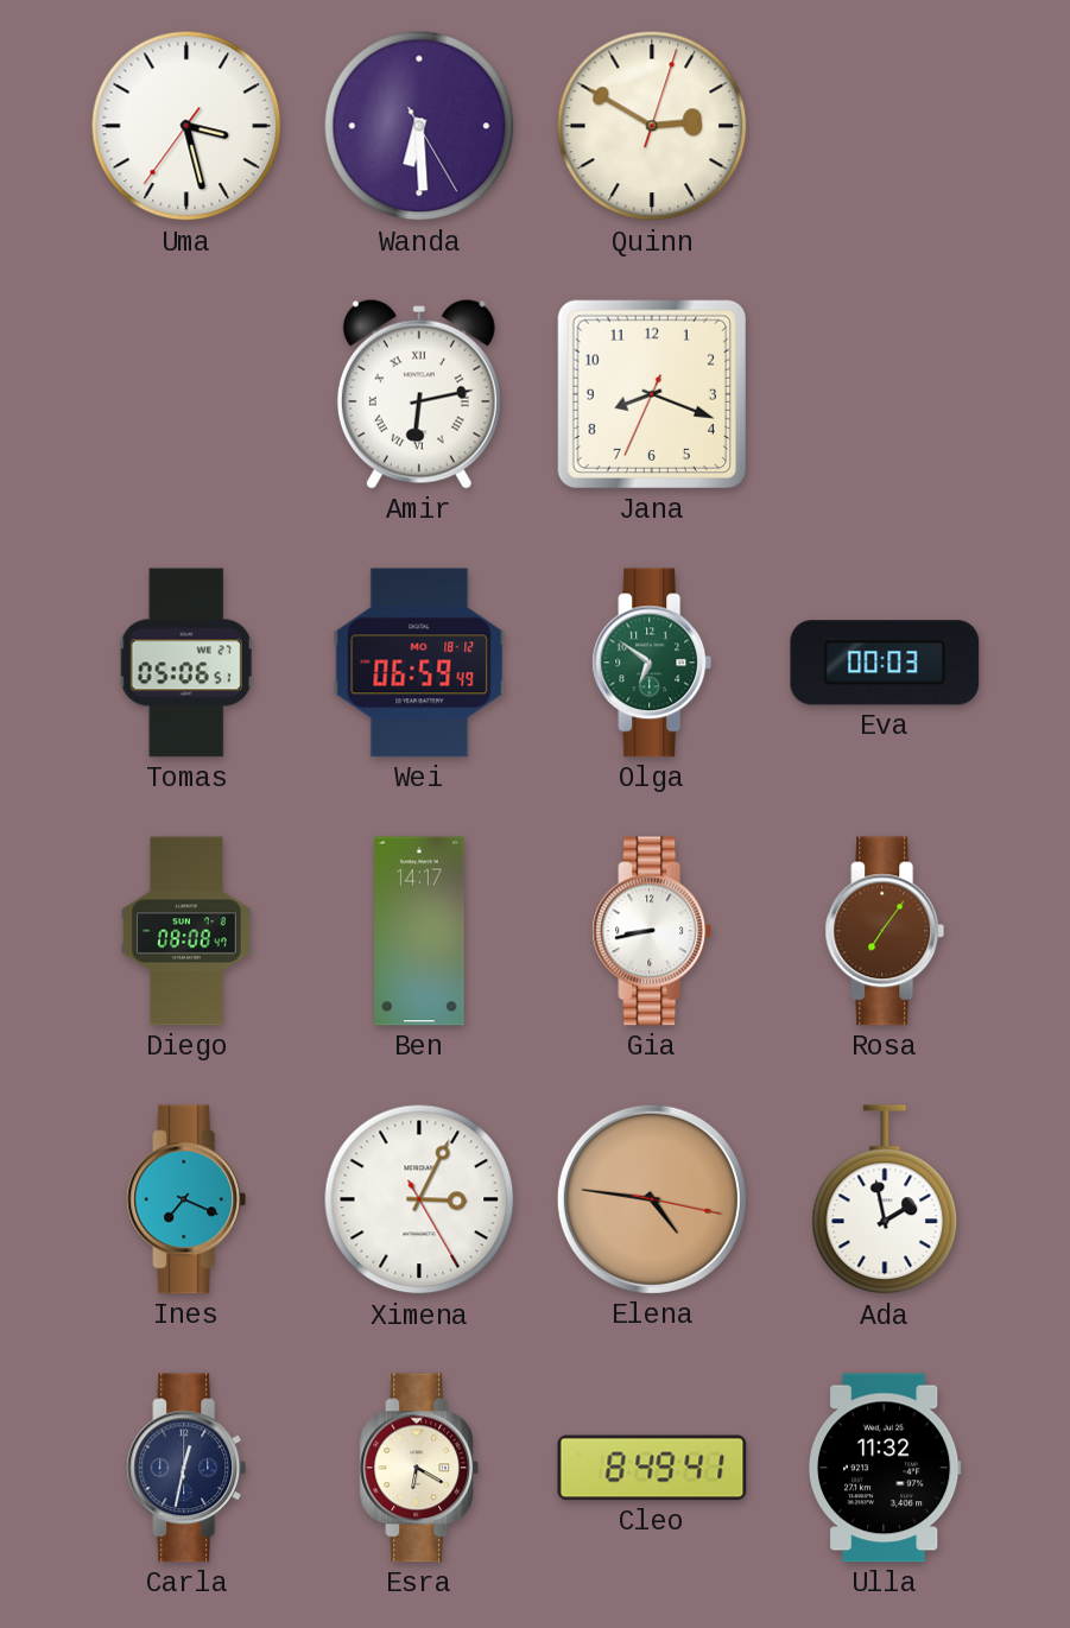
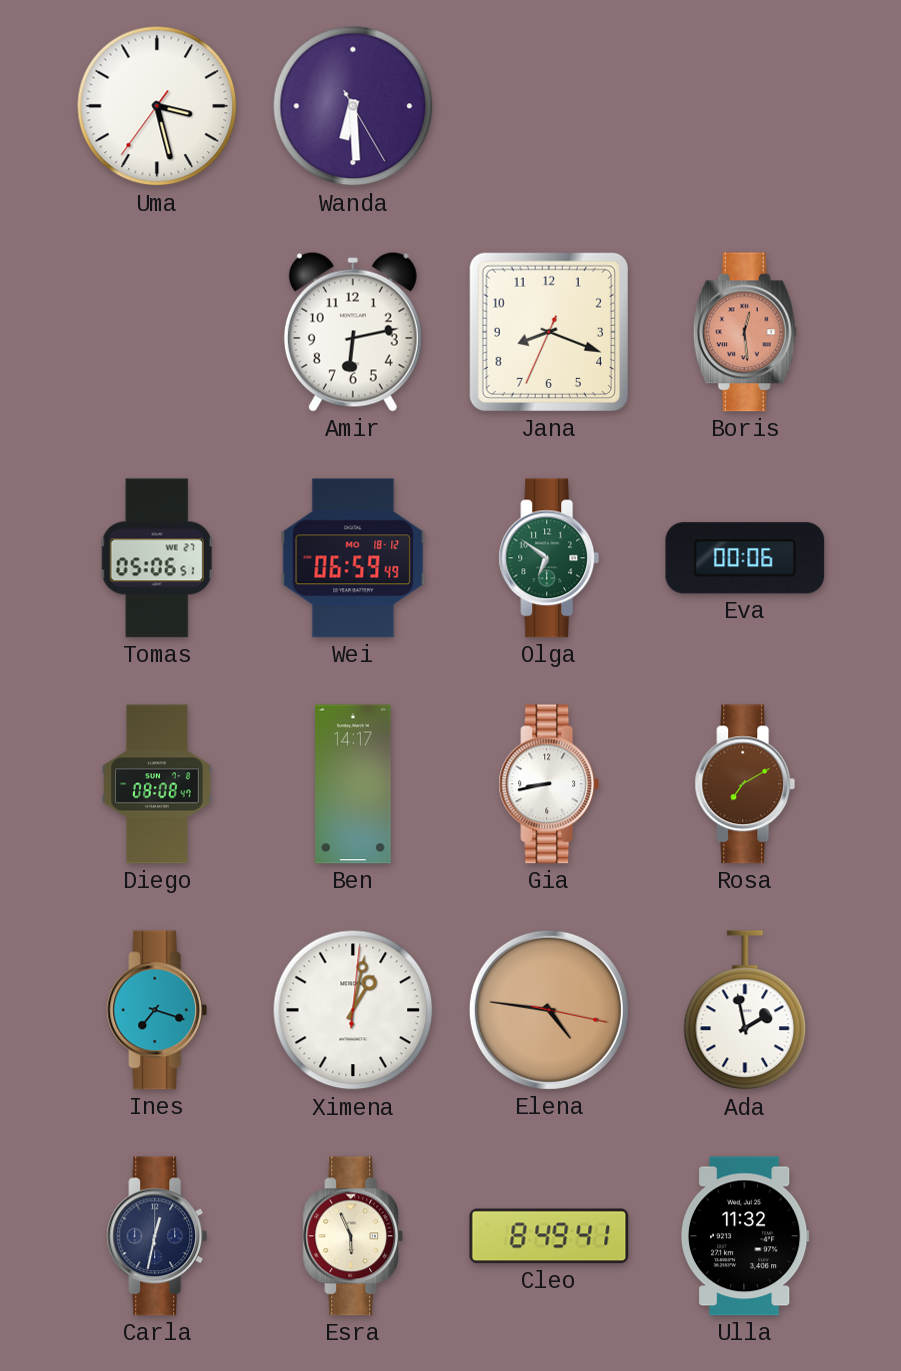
Quinn: 2:50 -> none
Amir numerals: Roman -> Arabic
Boris: none -> 12:29
Eva: 00:03 -> 00:06
Rosa: 7:06 -> 7:10
Ines: 7:19 -> 7:18
Ximena: 3:04 -> 1:02
Esra: 6:20 -> 5:56
